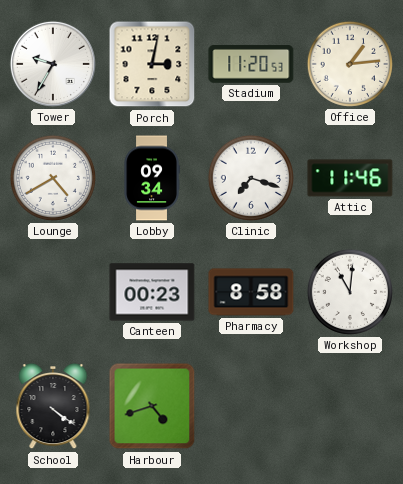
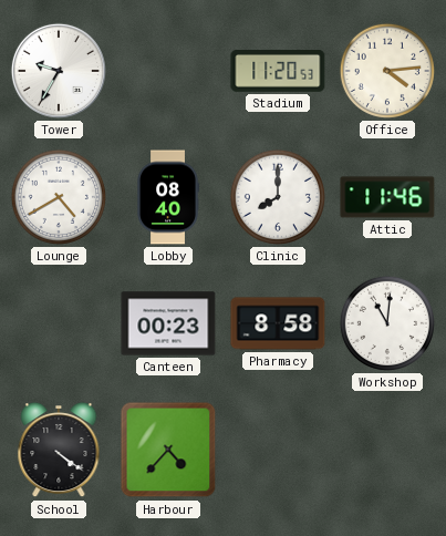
Porch: 3:02 -> none
Office: 1:14 -> 4:14
Lobby: 09:34 -> 08:40
Clinic: 7:18 -> 8:00
Harbour: 4:42 -> 4:37
